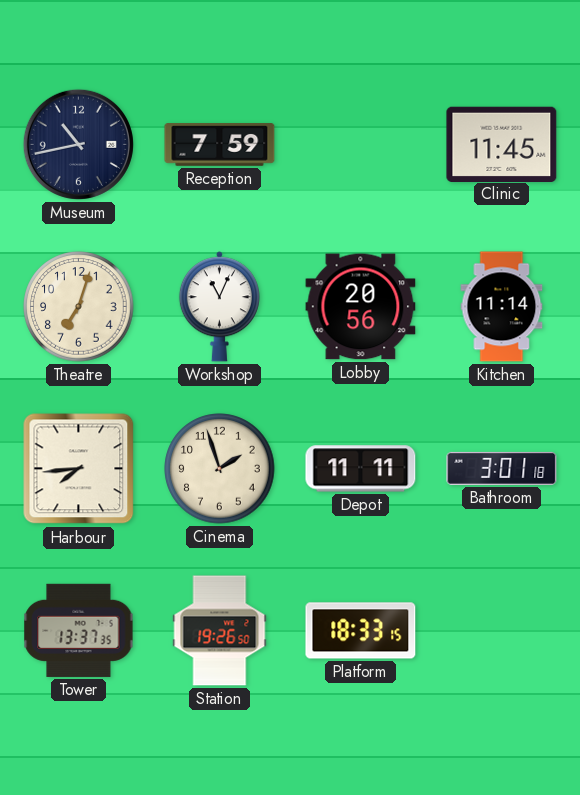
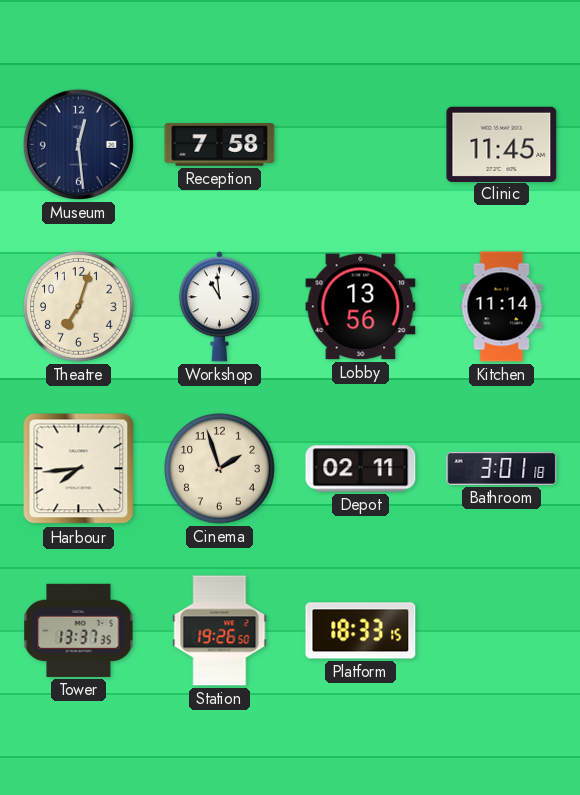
Museum: 10:43 -> 12:29
Reception: 7:59 -> 7:58
Workshop: 11:04 -> 10:59
Lobby: 20:56 -> 13:56
Depot: 11:11 -> 02:11
